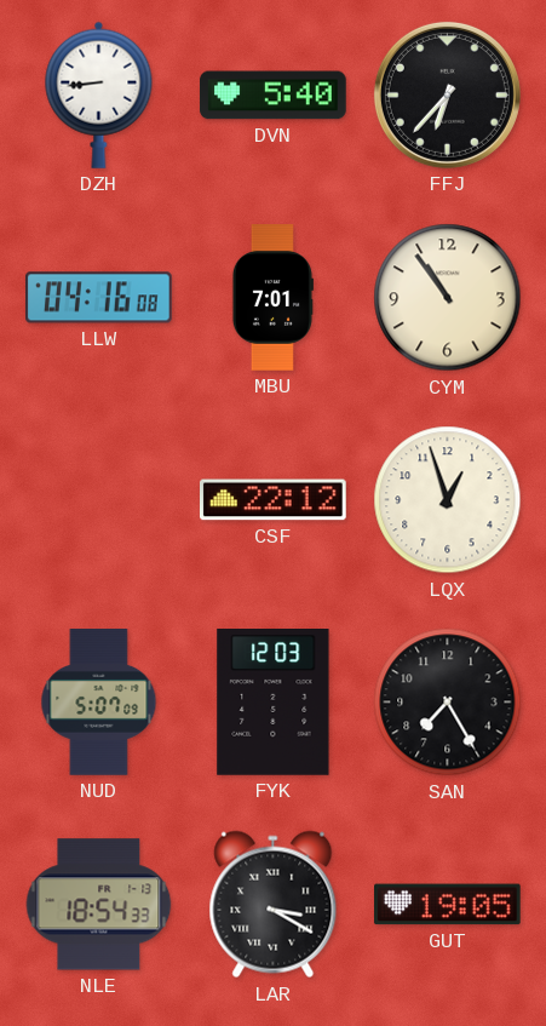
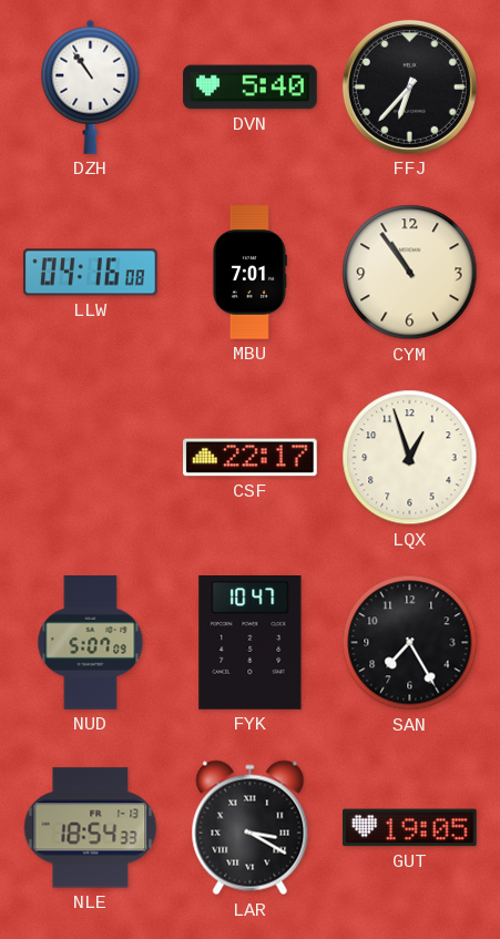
DZH: 8:44 -> 10:54
CSF: 22:12 -> 22:17
FYK: 12:03 -> 10:47
